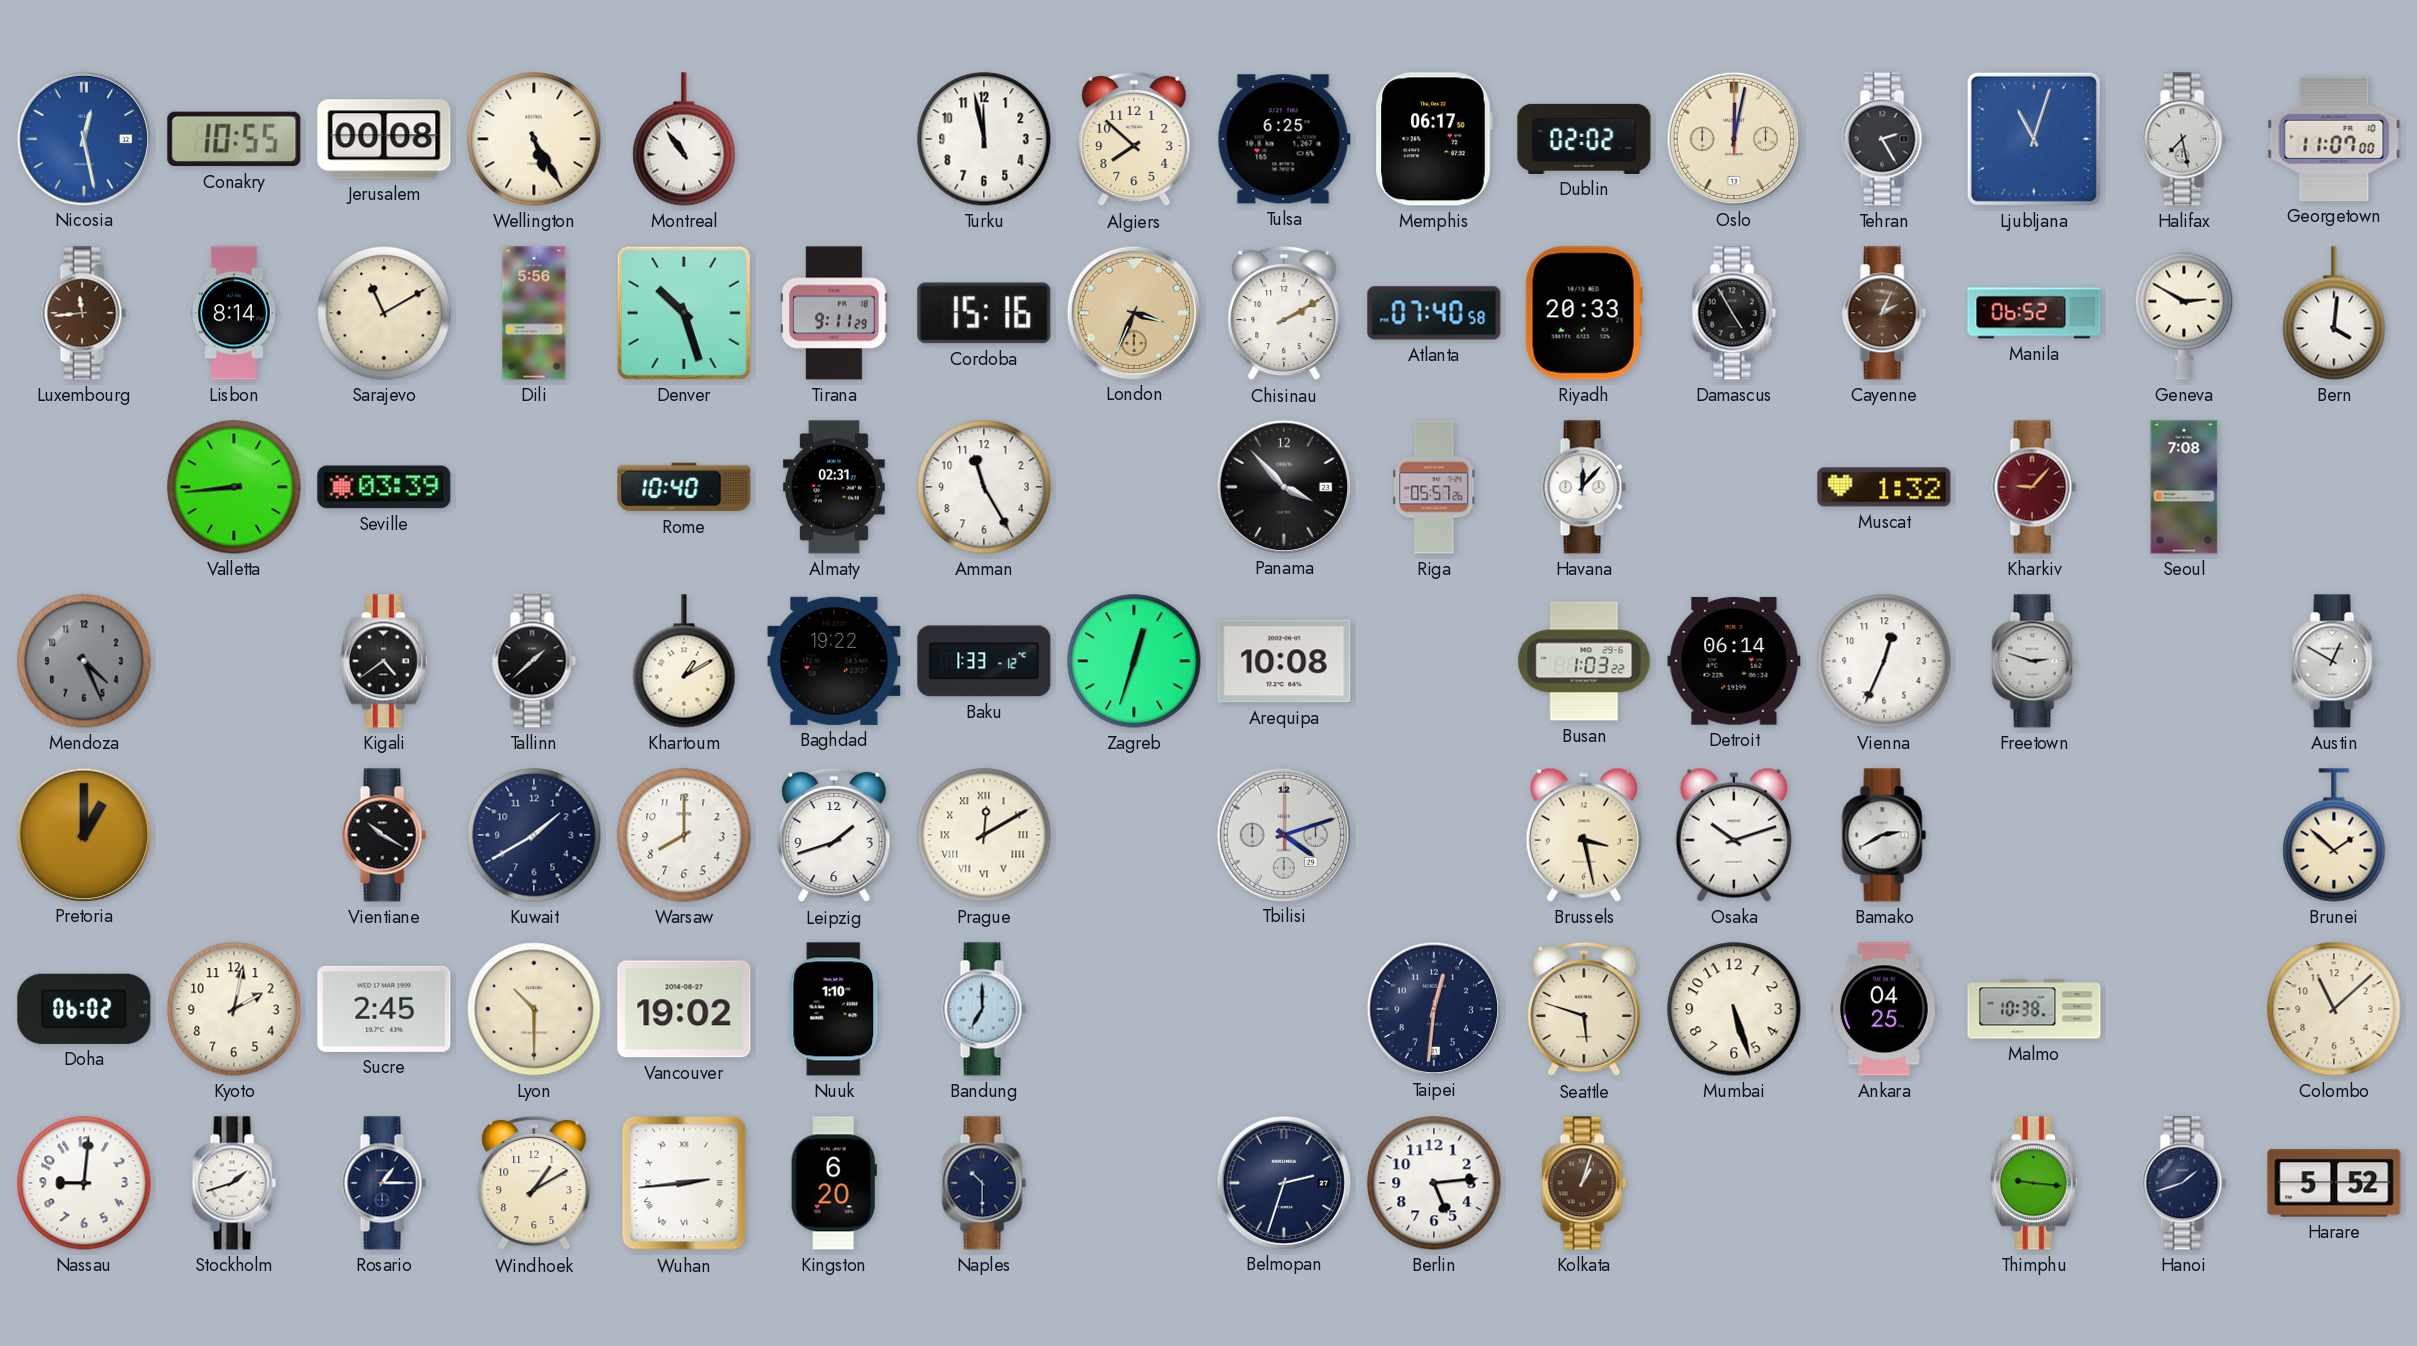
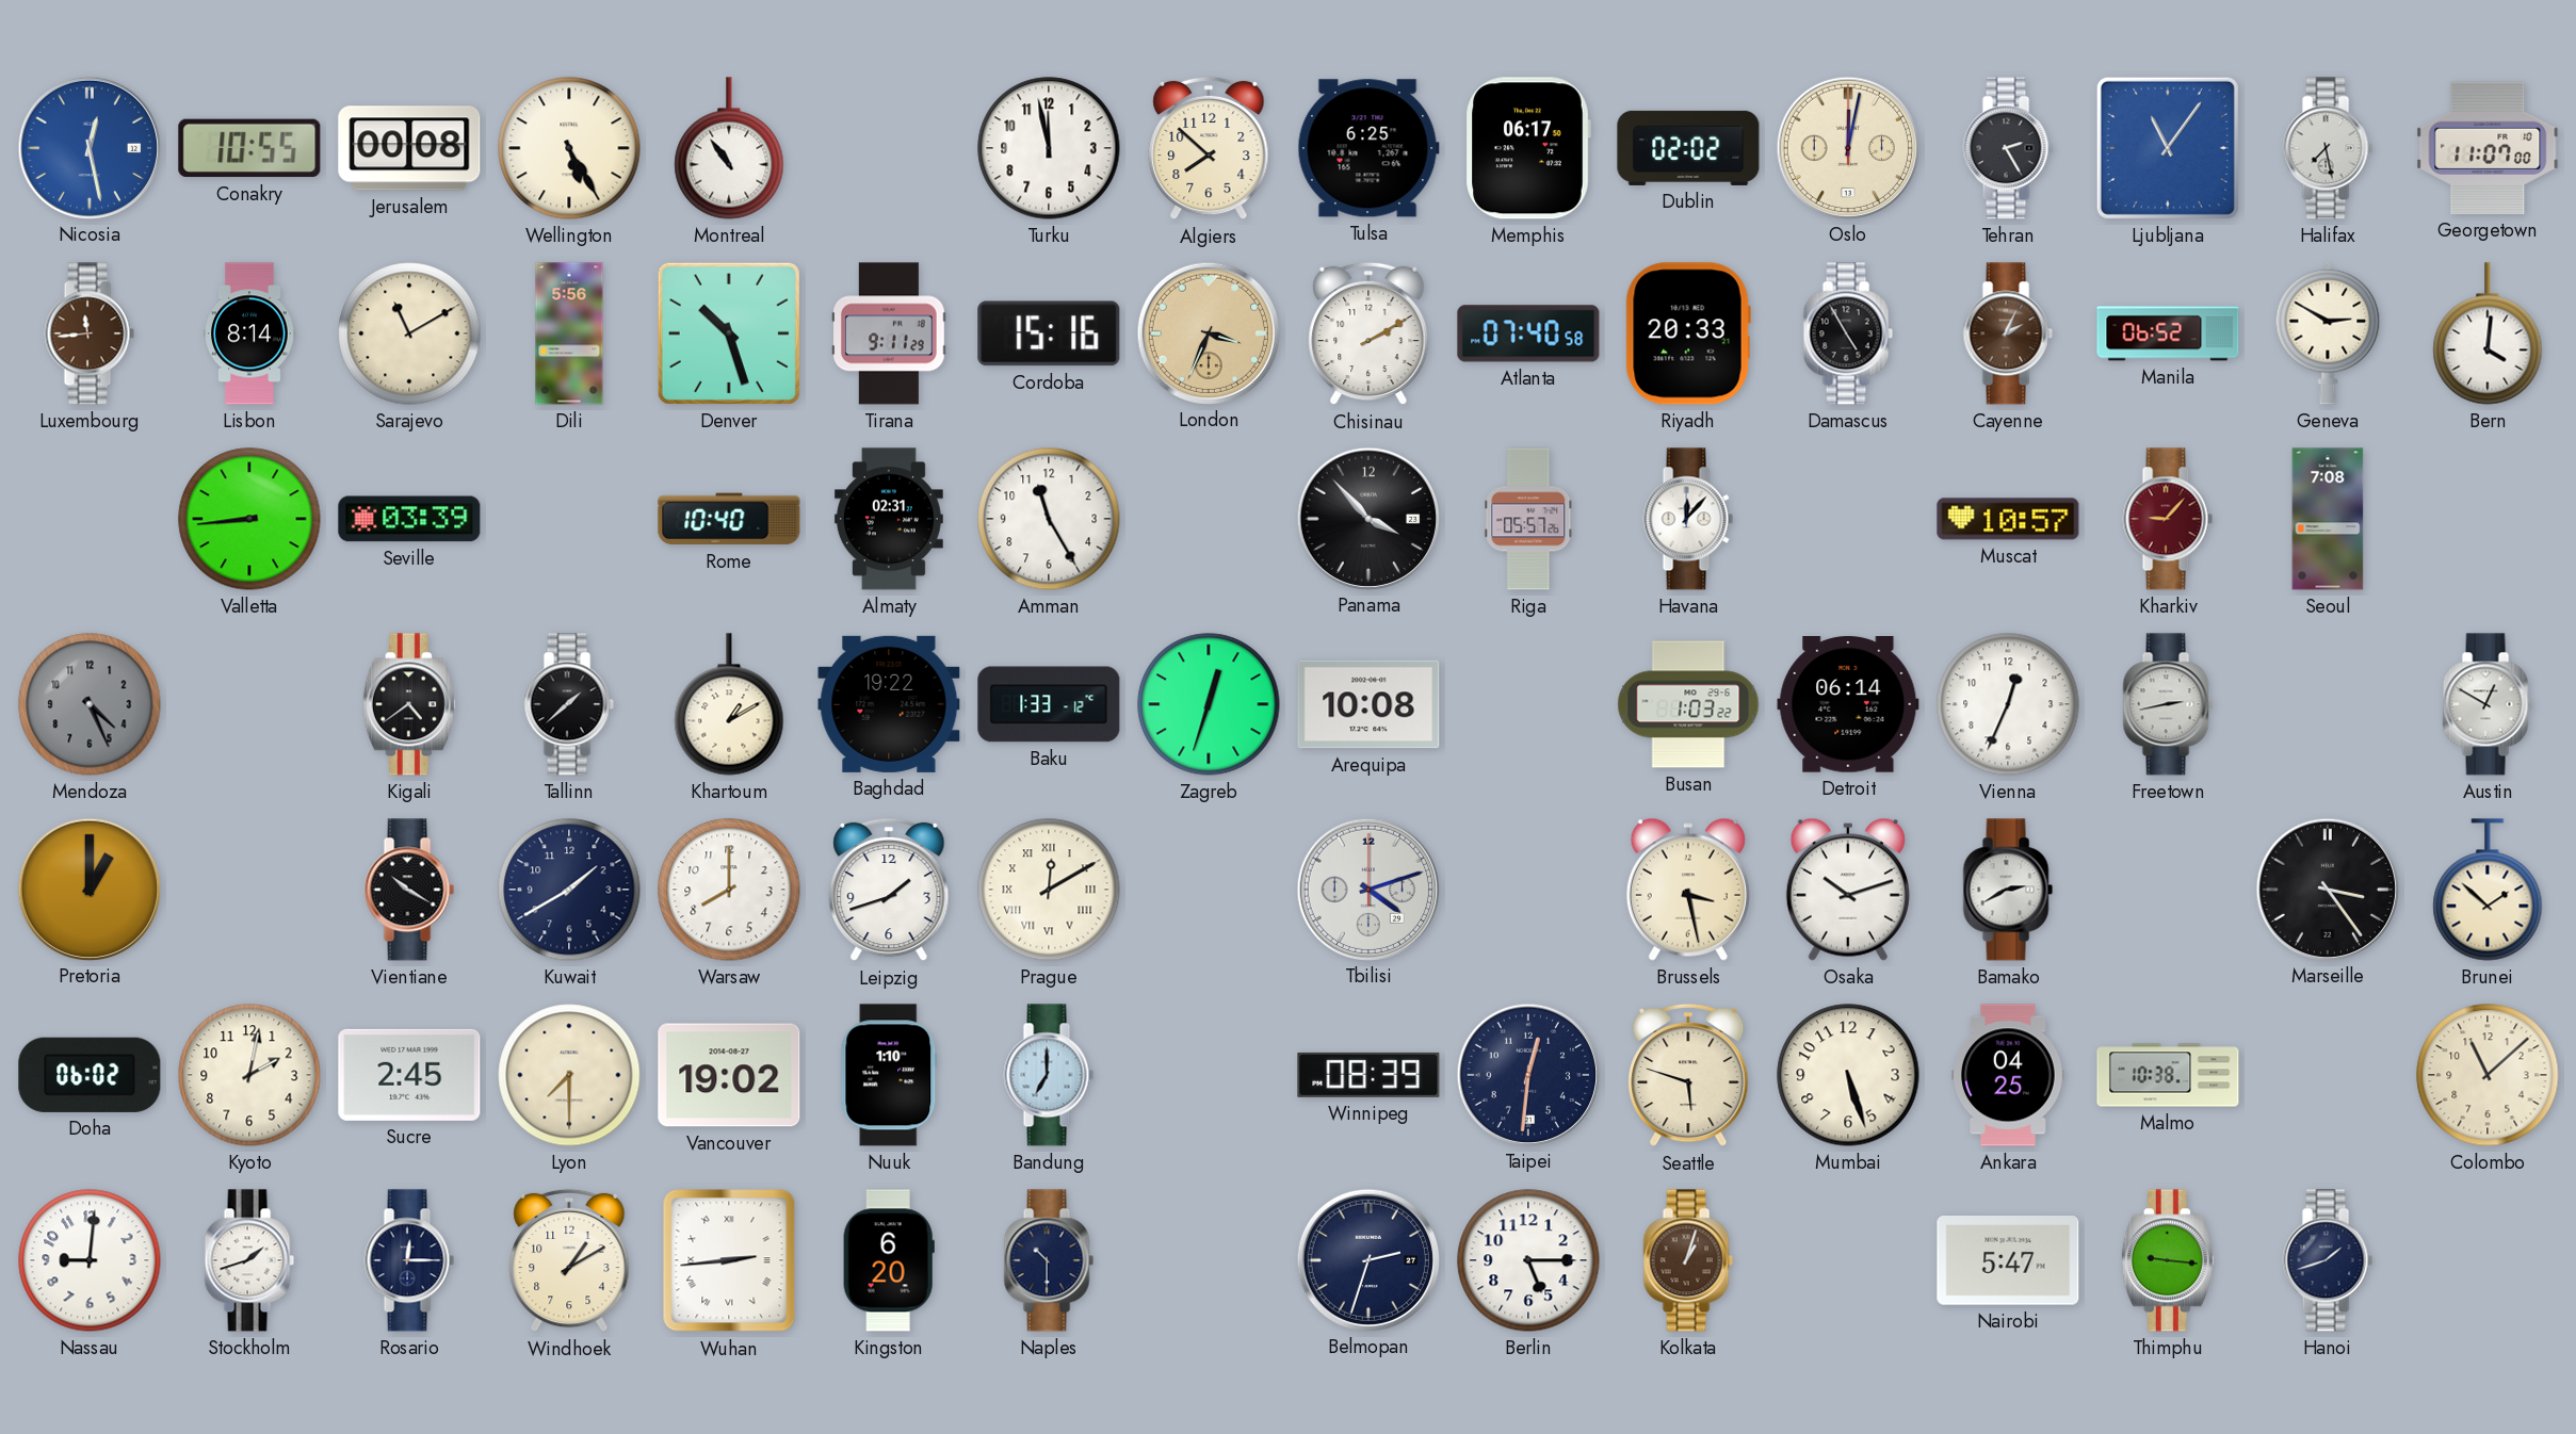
Ljubljana: 11:03 -> 11:06
Muscat: 1:32 -> 10:57
Freetown: 2:48 -> 2:43
Marseille: none -> 3:24
Lyon: 10:30 -> 7:30
Winnipeg: none -> 08:39
Rosario: 1:15 -> 12:15
Berlin: 5:14 -> 5:15
Nairobi: none -> 5:47
Harare: 5:52 -> none
